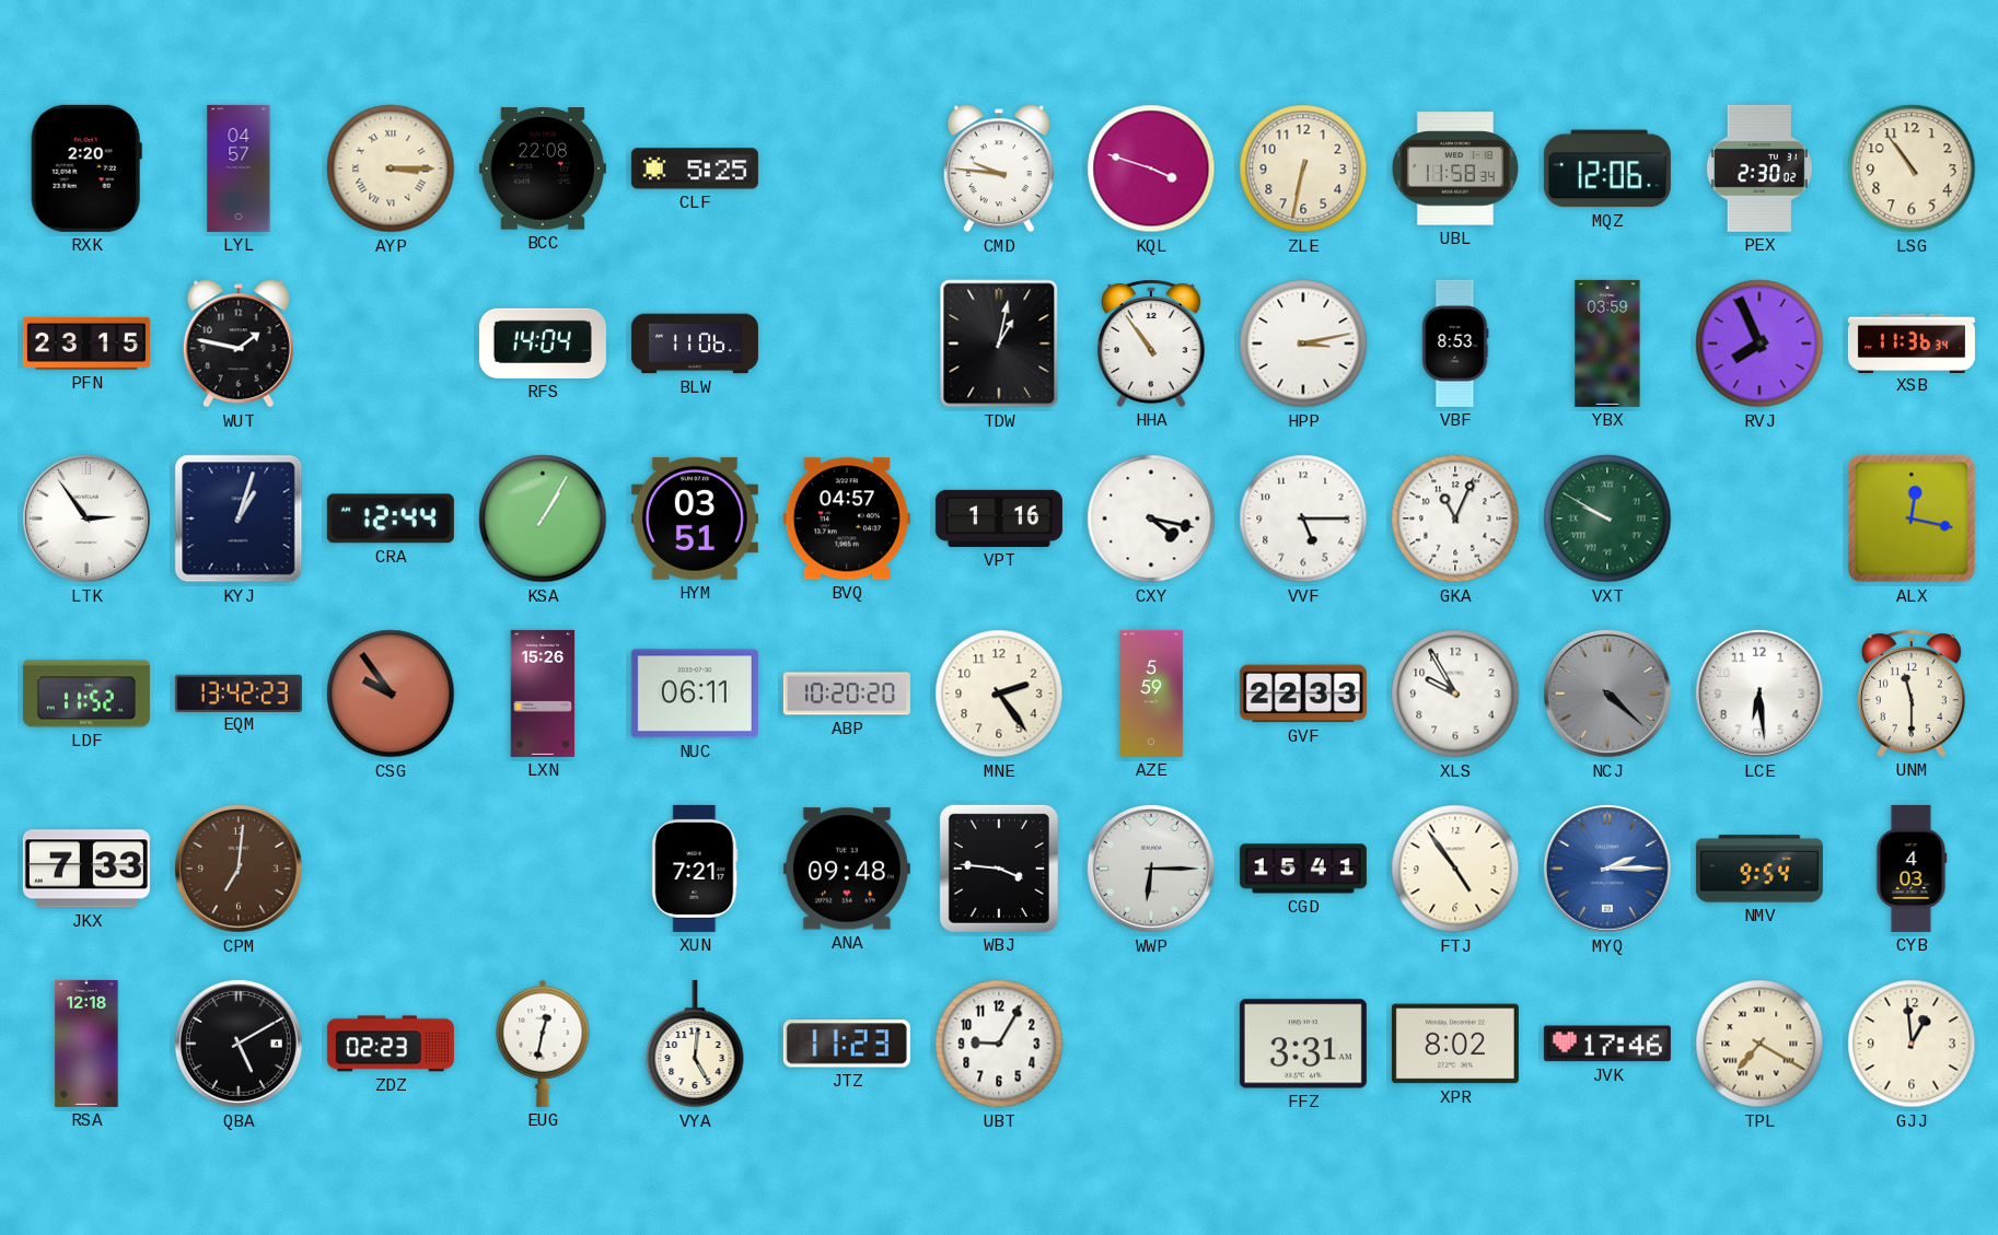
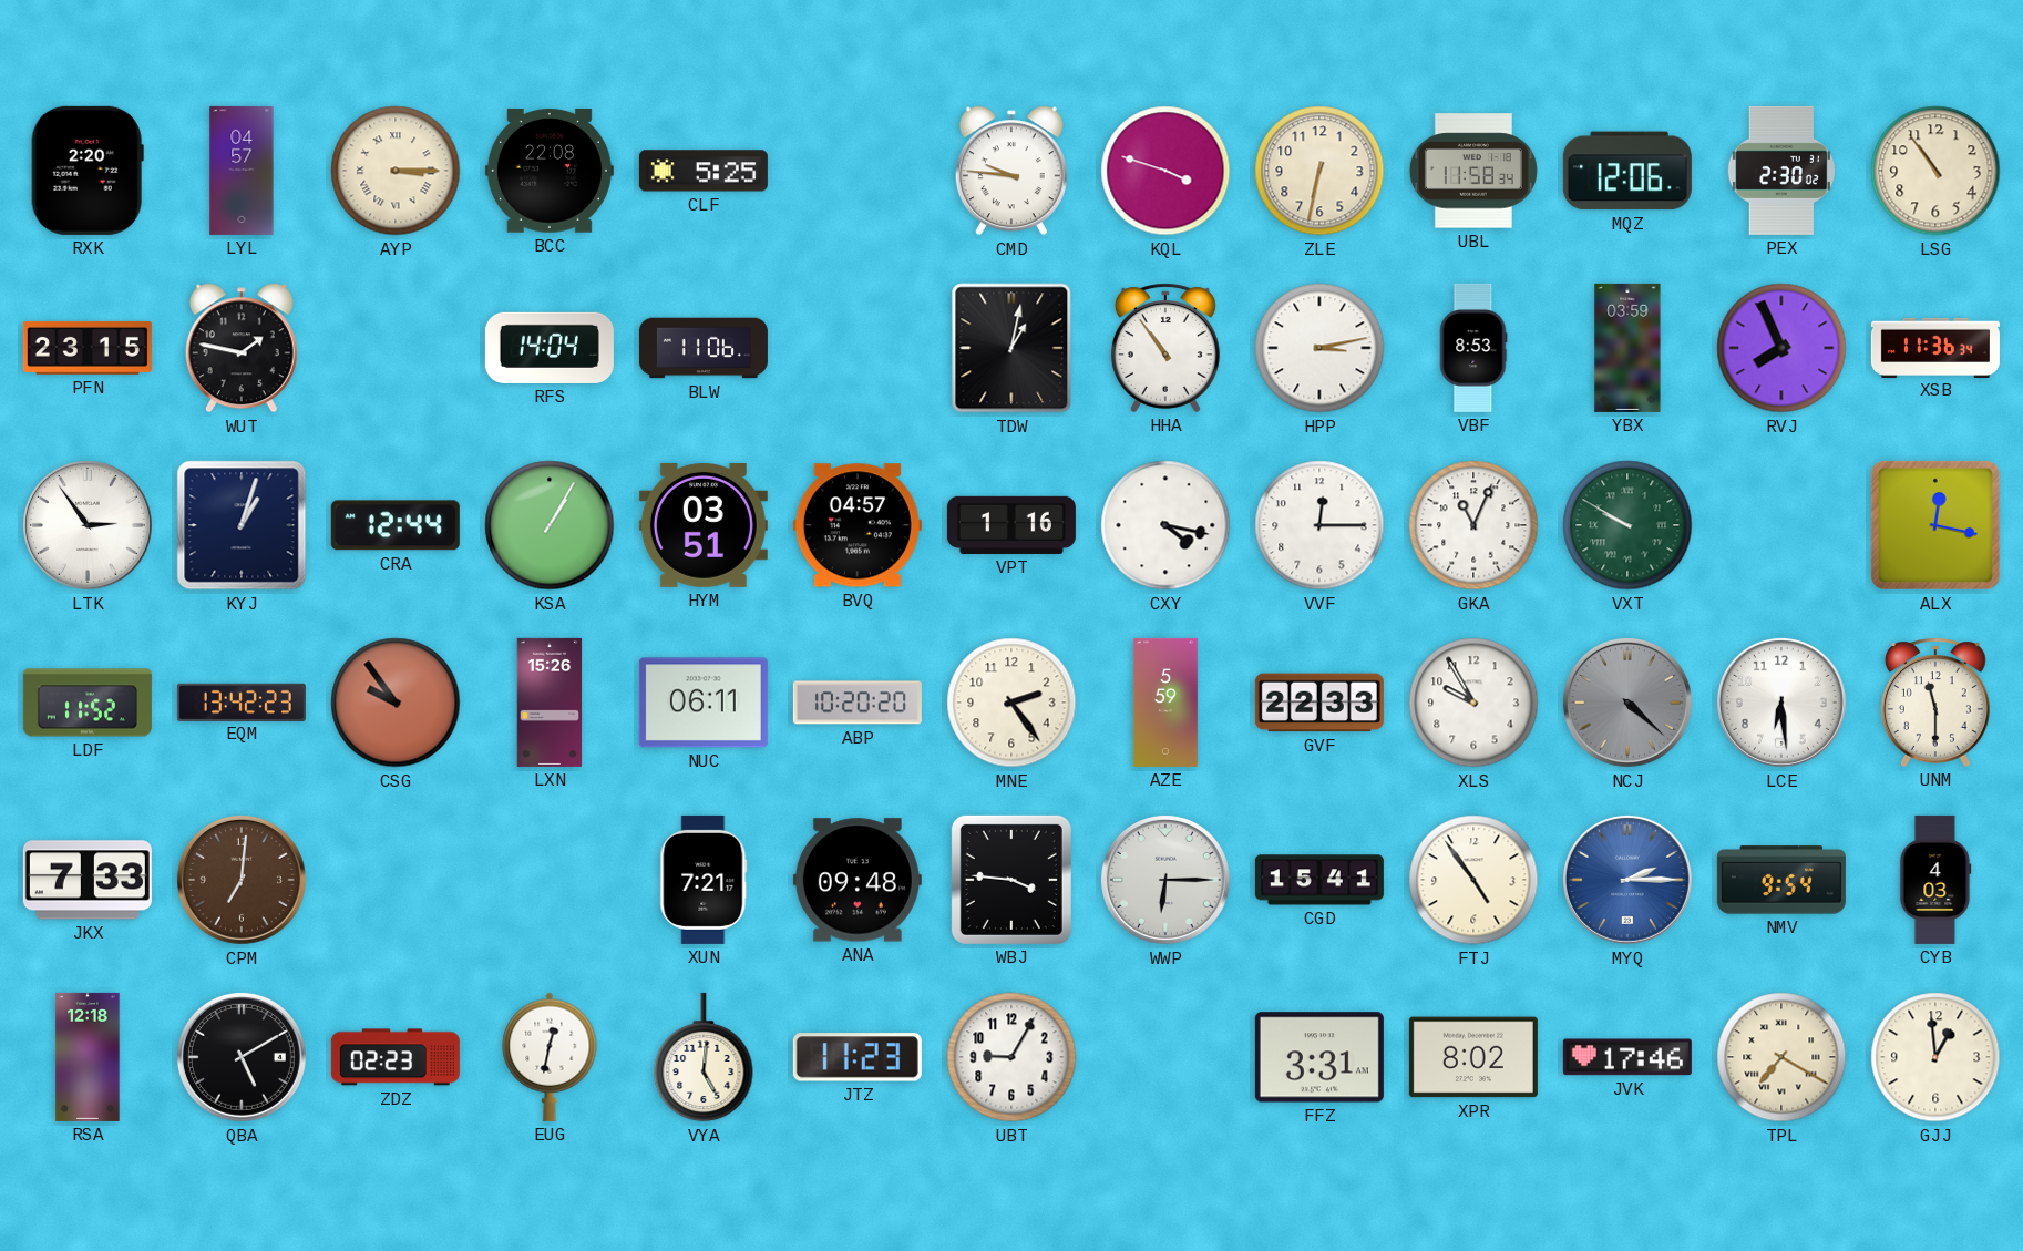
VVF: 5:15 -> 12:15
